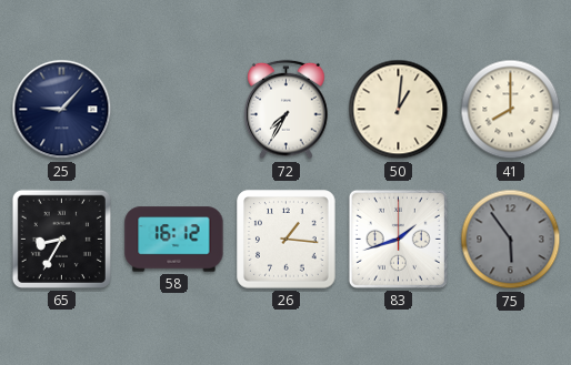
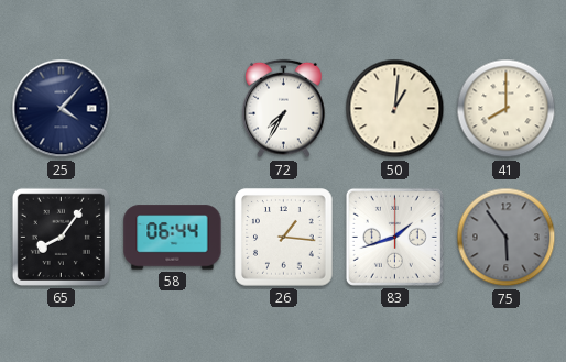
25: 9:07 -> 4:07
65: 8:35 -> 8:06
58: 16:12 -> 06:44
